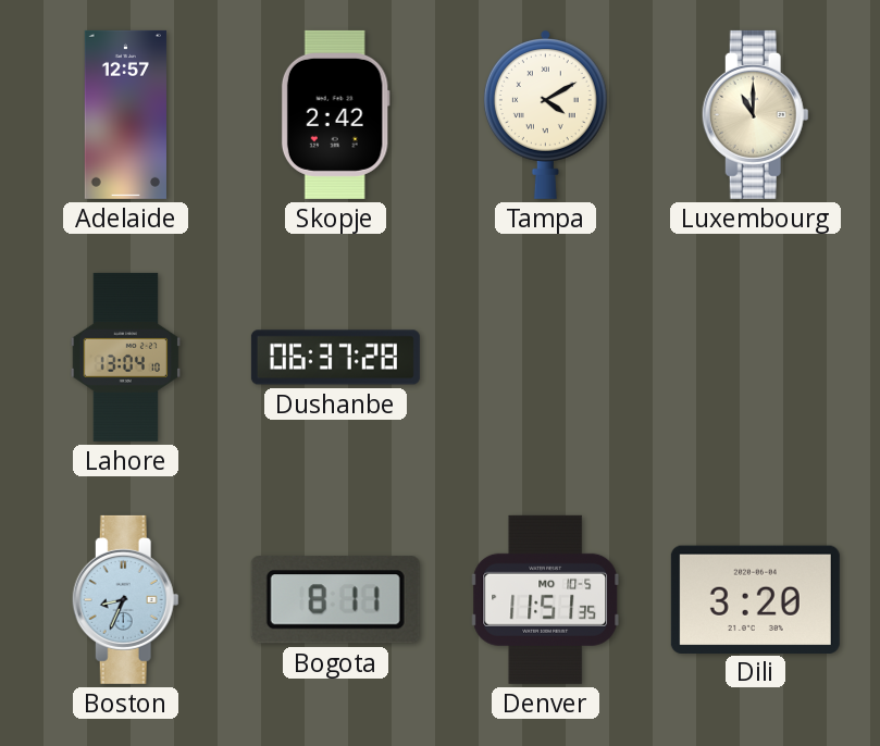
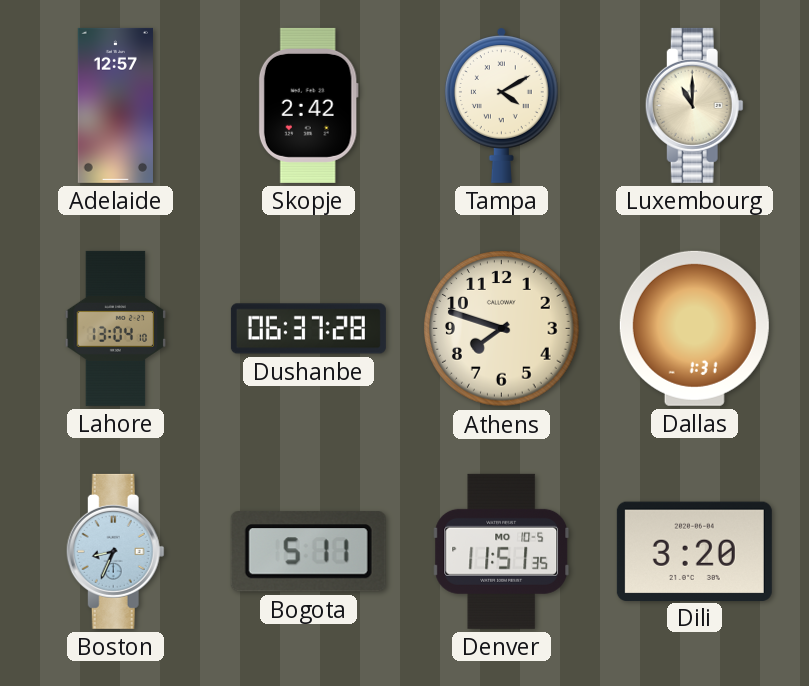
Athens: none -> 7:48
Dallas: none -> 1:31
Bogota: 8:11 -> 5:11
